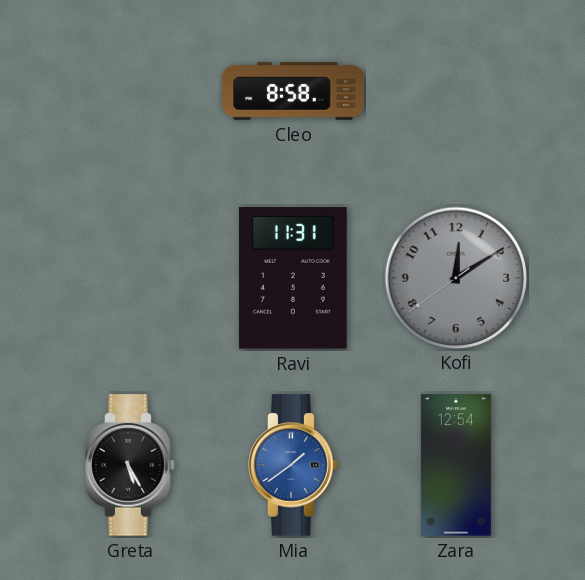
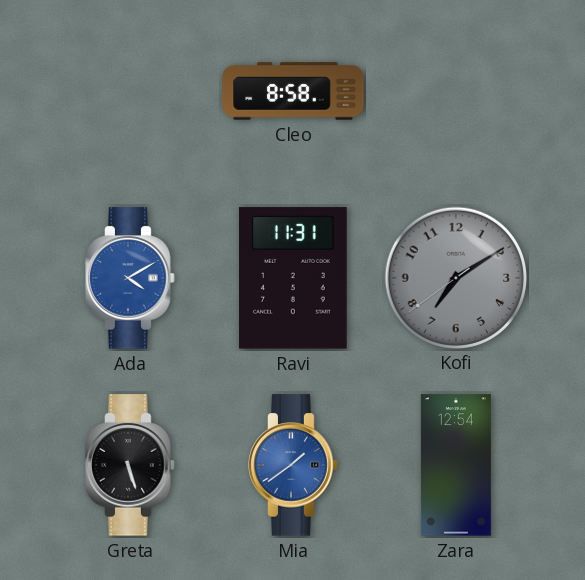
Ada: none -> 4:10
Kofi: 12:09 -> 7:09
Greta: 5:25 -> 5:27
